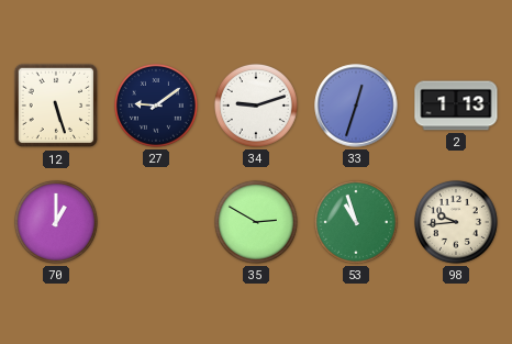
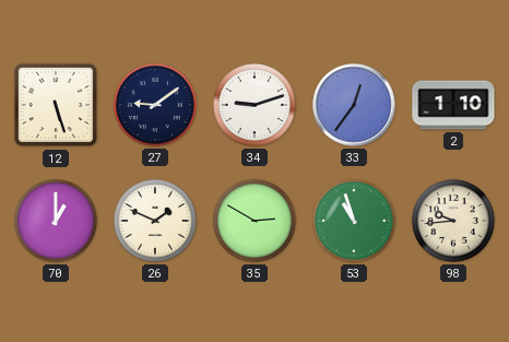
33: 12:33 -> 12:36
2: 1:13 -> 1:10
26: none -> 1:49
